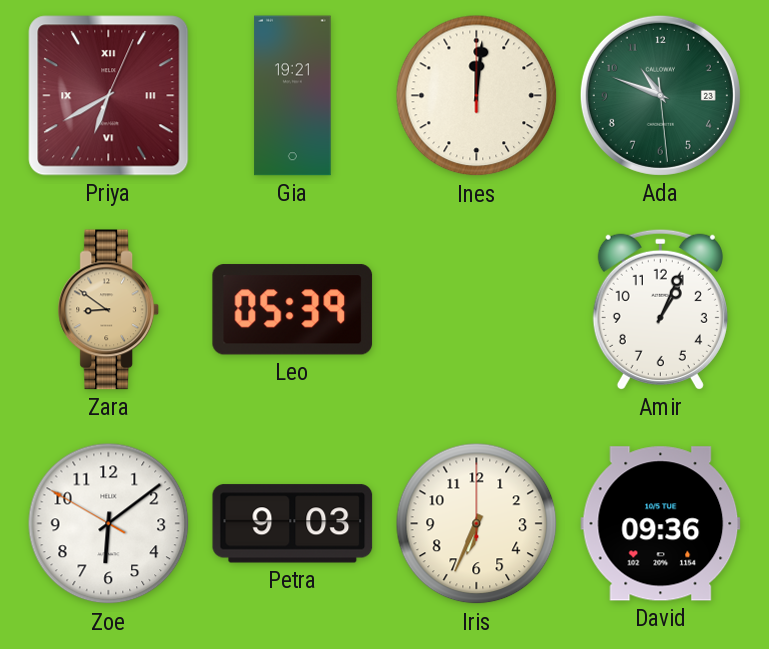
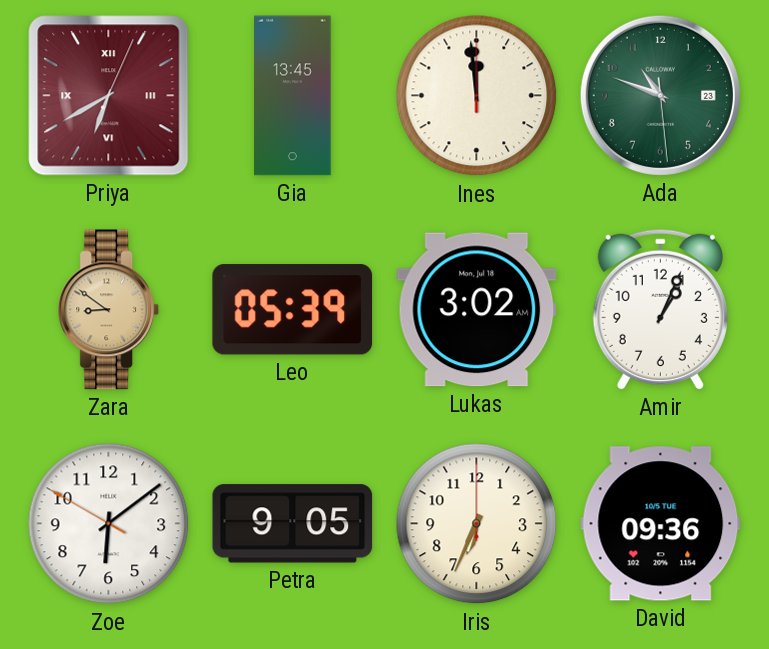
Gia: 19:21 -> 13:45
Ines: 12:01 -> 11:59
Lukas: none -> 3:02
Petra: 9:03 -> 9:05
